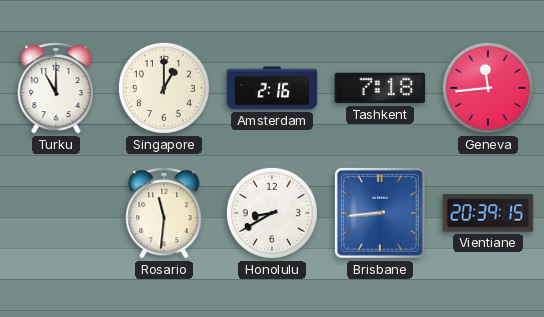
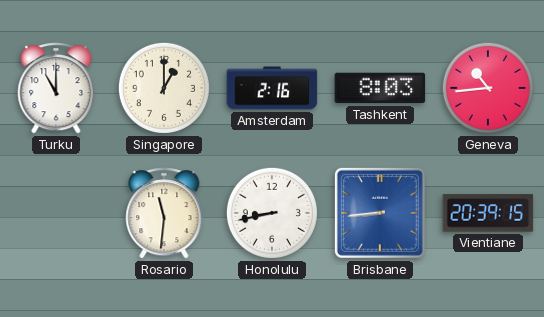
Tashkent: 7:18 -> 8:03
Geneva: 11:44 -> 10:44
Honolulu: 8:40 -> 8:43
